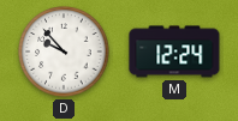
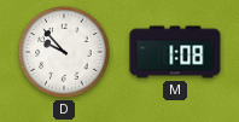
M: 12:24 -> 1:08
